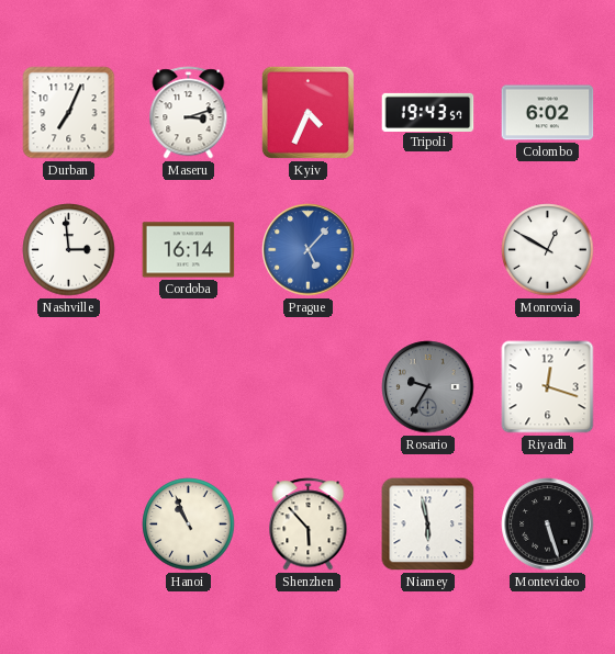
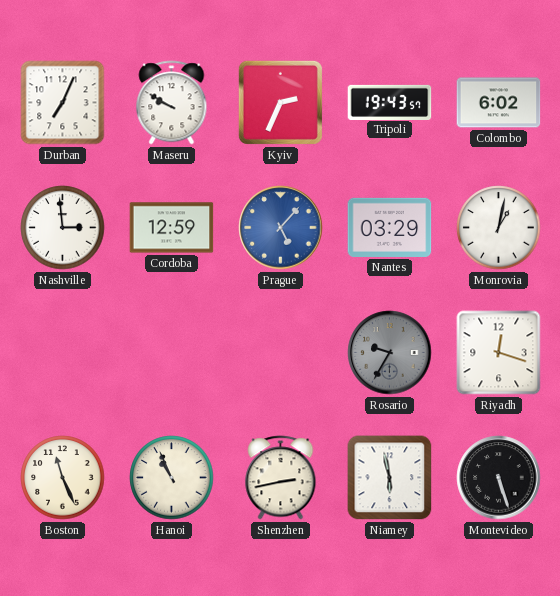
Maseru: 3:12 -> 9:50
Kyiv: 4:34 -> 2:34
Cordoba: 16:14 -> 12:59
Nantes: none -> 03:29
Monrovia: 12:50 -> 1:02
Boston: none -> 11:26
Shenzhen: 5:53 -> 2:43
